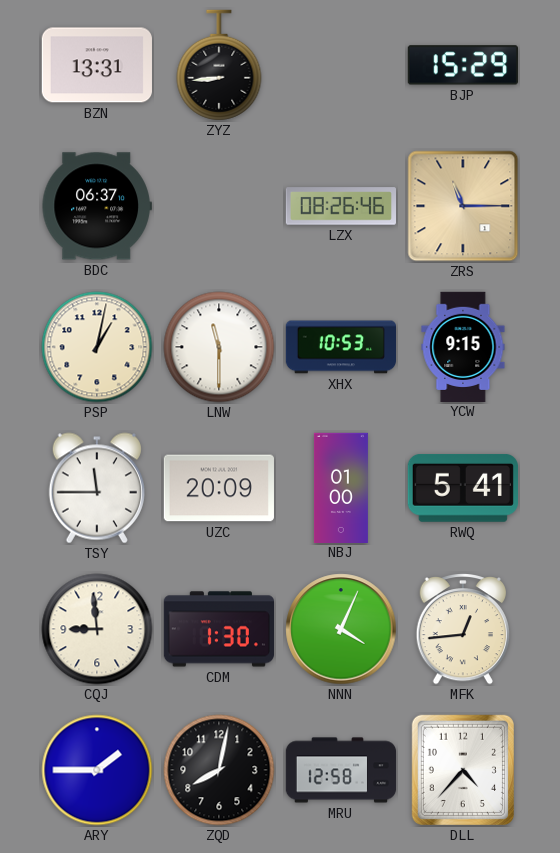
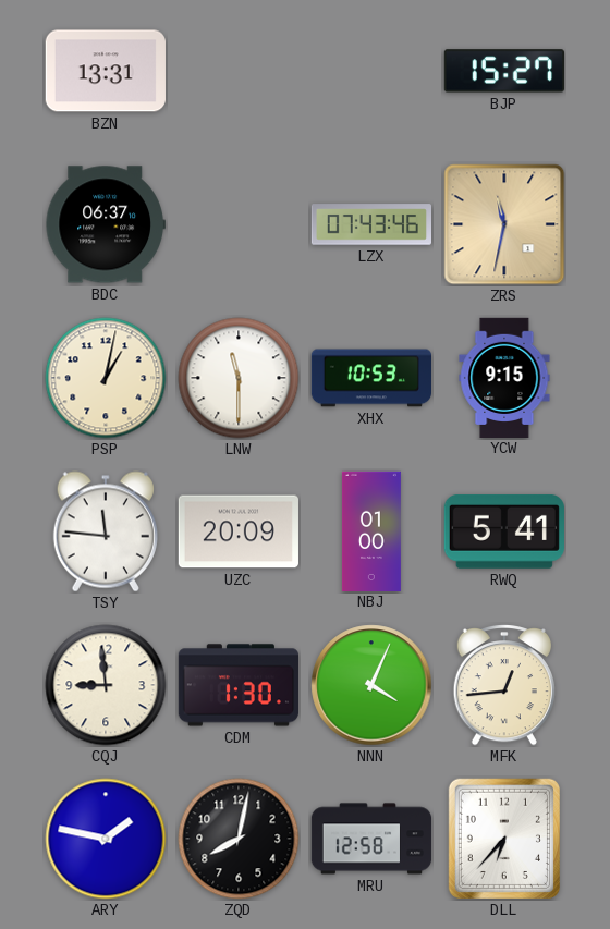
ZYZ: 8:44 -> none
BJP: 15:29 -> 15:27
LZX: 08:26 -> 07:43
ZRS: 11:15 -> 11:32
TSY: 11:45 -> 11:46
ARY: 1:45 -> 1:47
DLL: 4:37 -> 6:37
